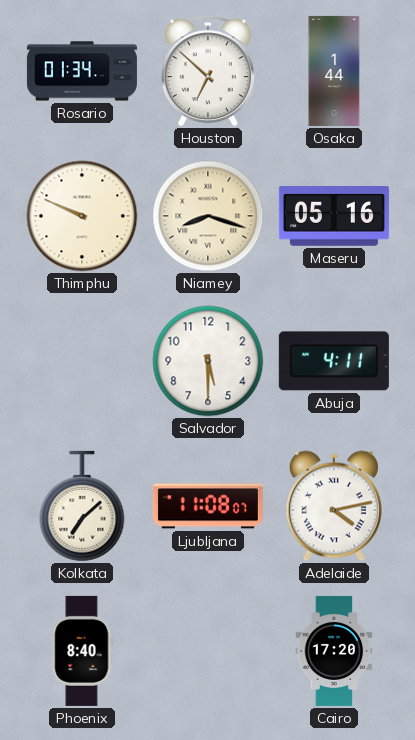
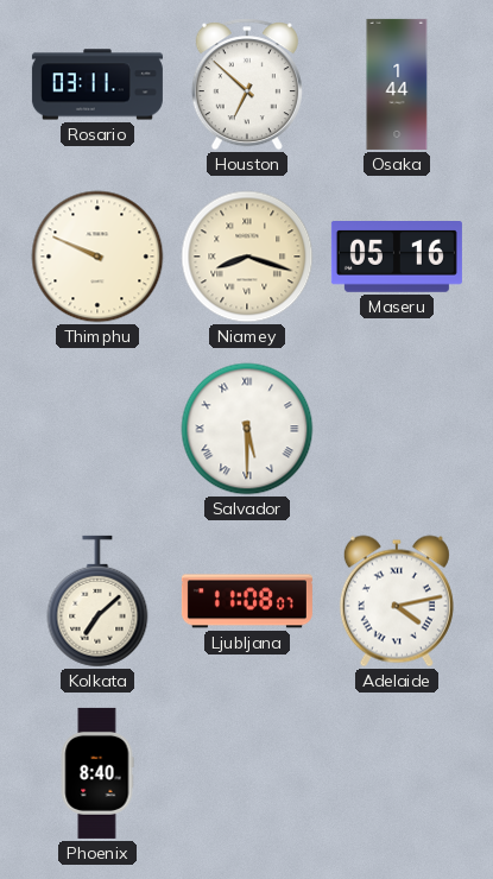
Rosario: 01:34 -> 03:11
Salvador numerals: Arabic -> Roman
Abuja: 4:11 -> none
Cairo: 17:20 -> none
